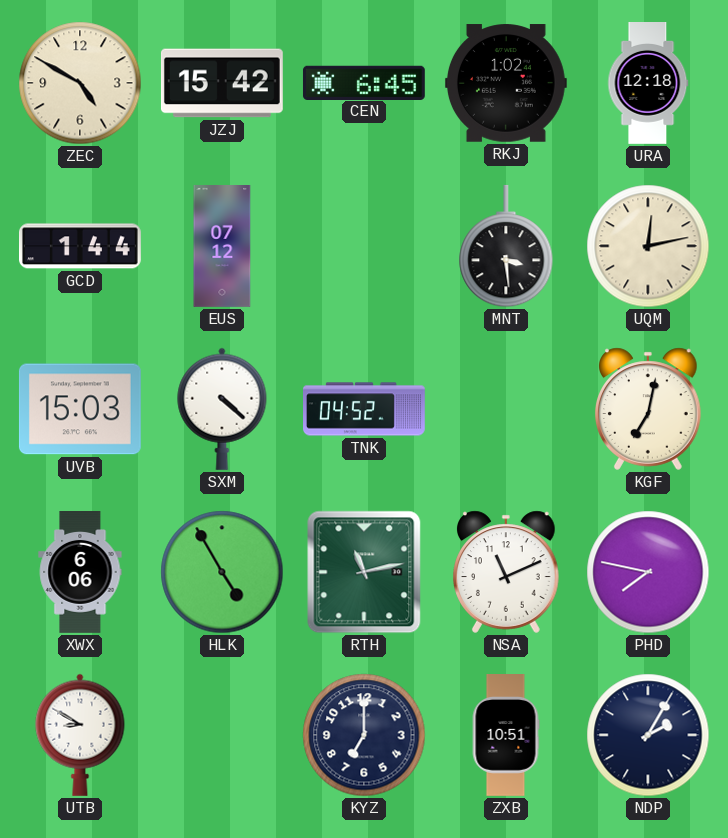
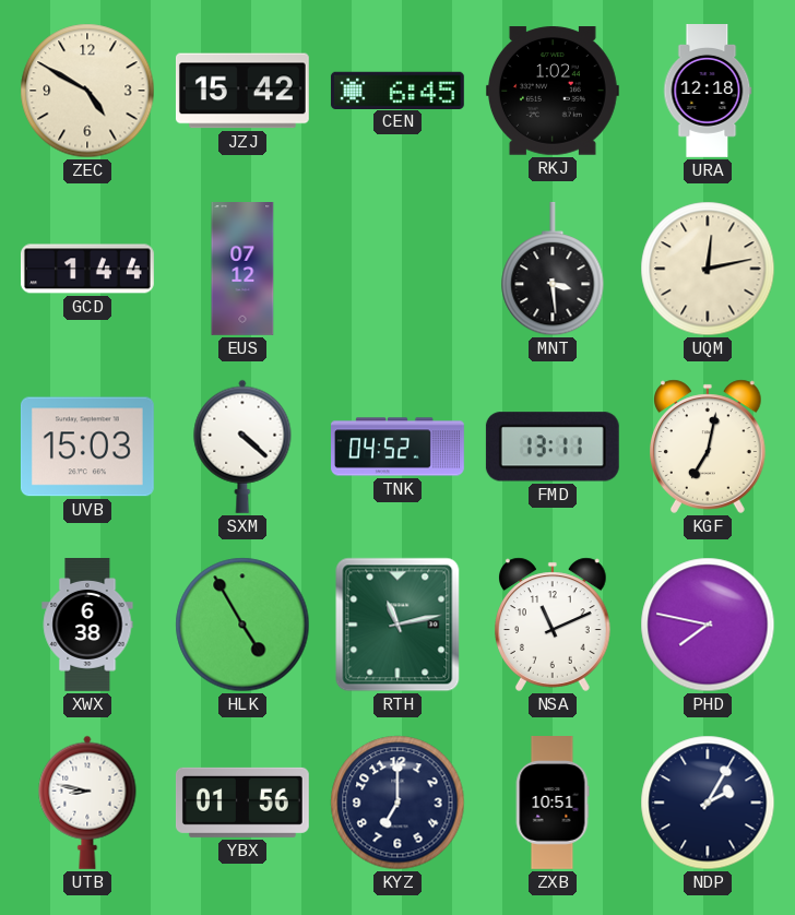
FMD: none -> 13:11
XWX: 6:06 -> 6:38
UTB: 8:50 -> 8:47
YBX: none -> 01:56
